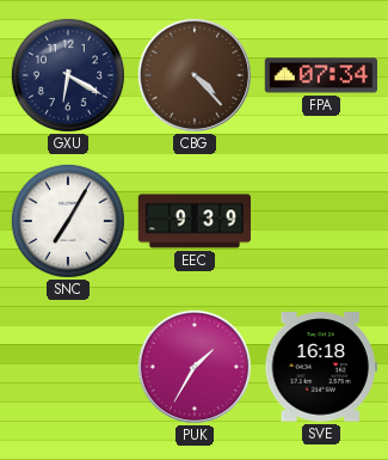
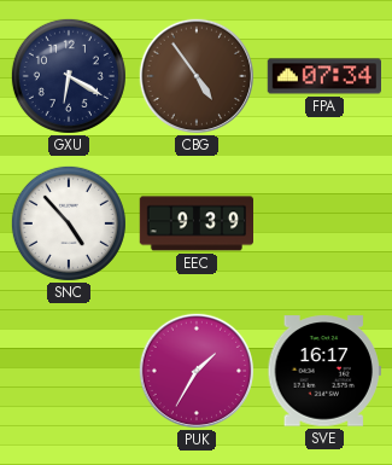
CBG: 4:23 -> 4:54
SNC: 7:05 -> 4:53
SVE: 16:18 -> 16:17
